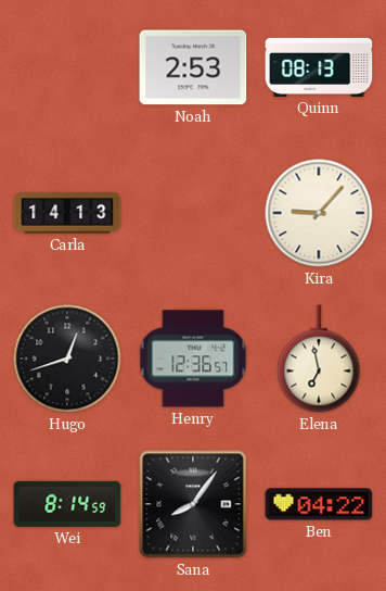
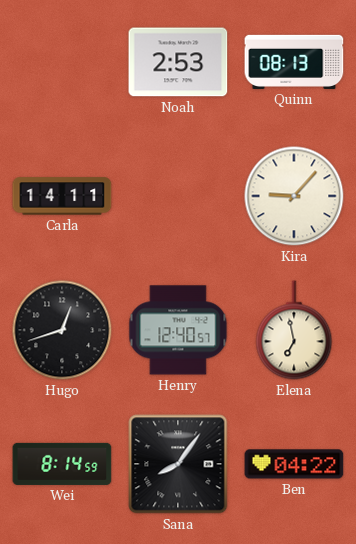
Carla: 14:13 -> 14:11
Henry: 12:36 -> 12:40
